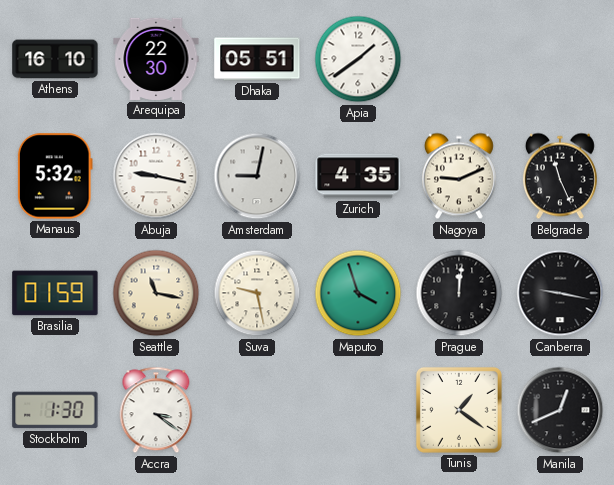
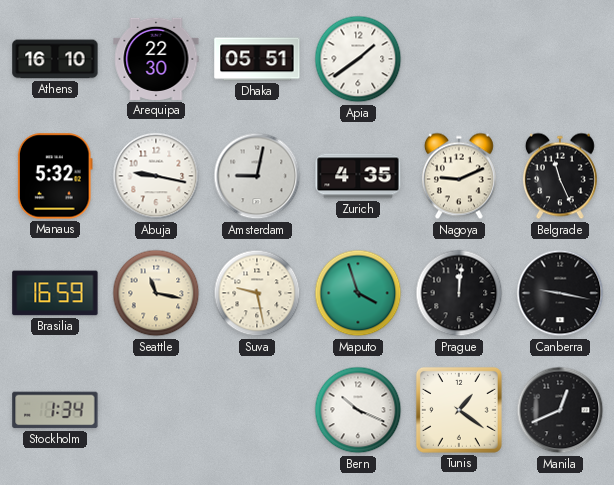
Brasilia: 01:59 -> 16:59
Stockholm: 1:30 -> 1:34
Accra: 3:21 -> none
Bern: none -> 10:19
